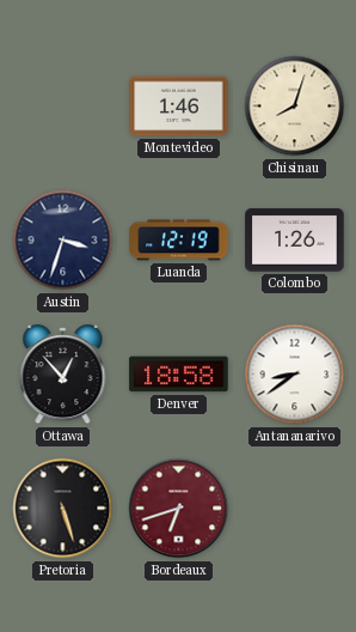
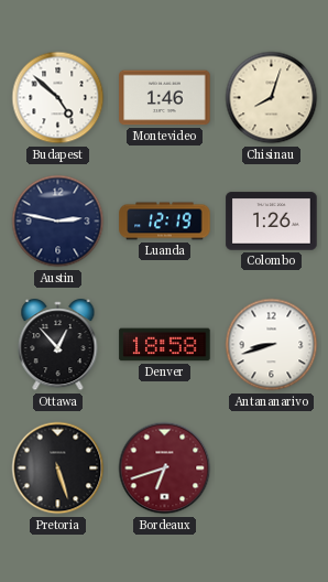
Budapest: none -> 4:52
Austin: 3:33 -> 2:47
Antananarivo: 8:39 -> 8:42
